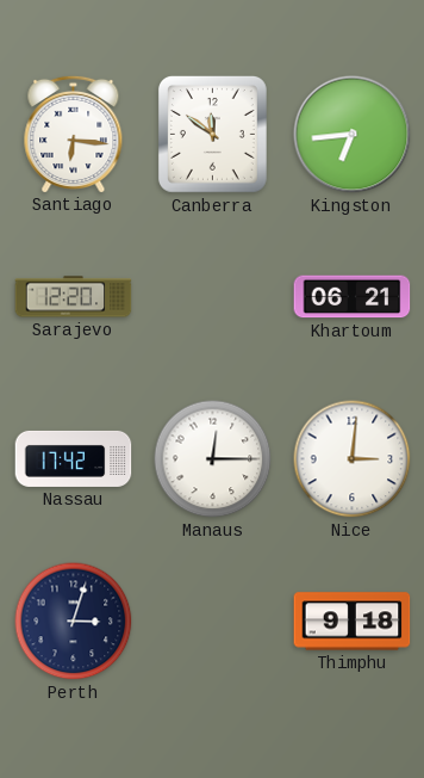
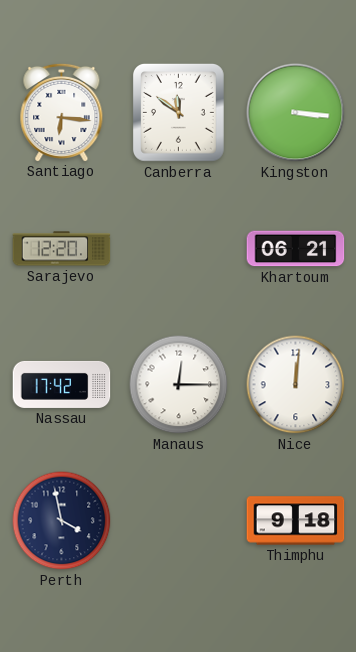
Kingston: 6:44 -> 3:16
Nice: 3:01 -> 12:01
Perth: 3:03 -> 3:58
